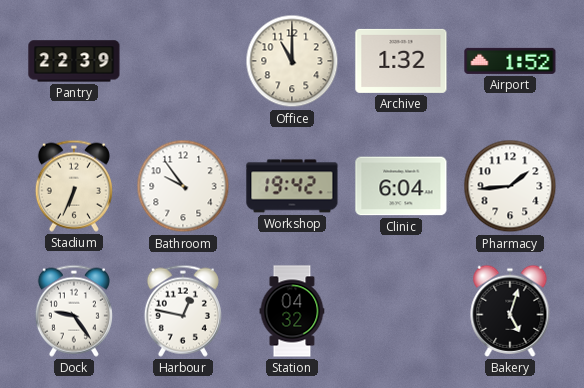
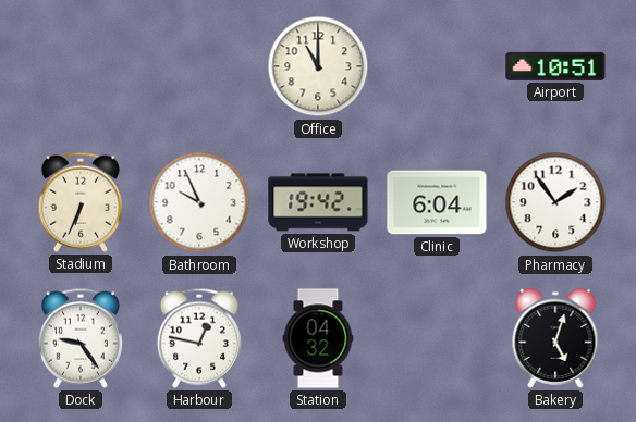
Pantry: 22:39 -> none
Archive: 1:32 -> none
Airport: 1:52 -> 10:51
Bathroom: 9:54 -> 9:56
Pharmacy: 1:44 -> 1:54
